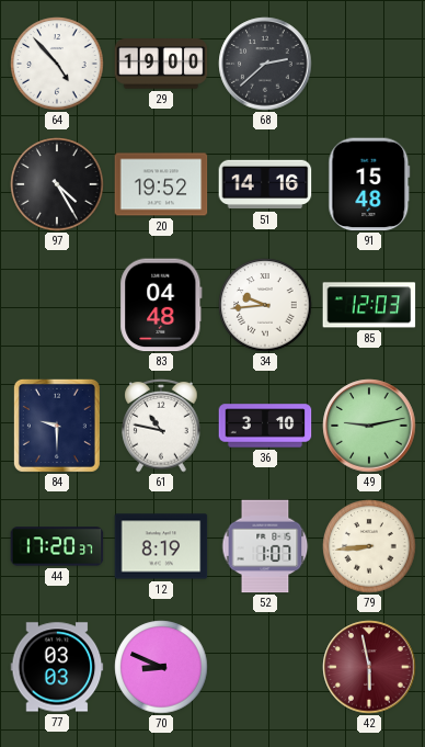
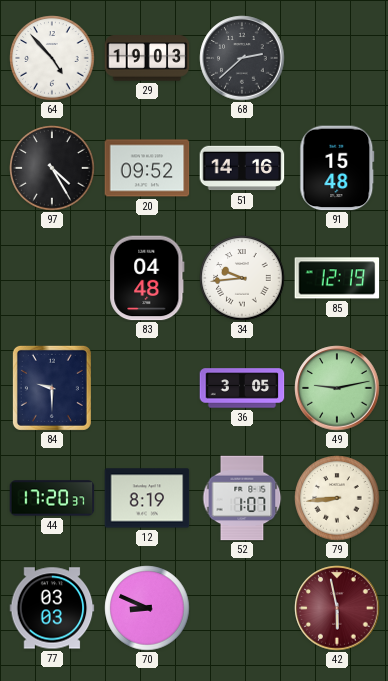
29: 19:00 -> 19:03
20: 19:52 -> 09:52
85: 12:03 -> 12:19
61: 10:47 -> none
36: 3:10 -> 3:05
